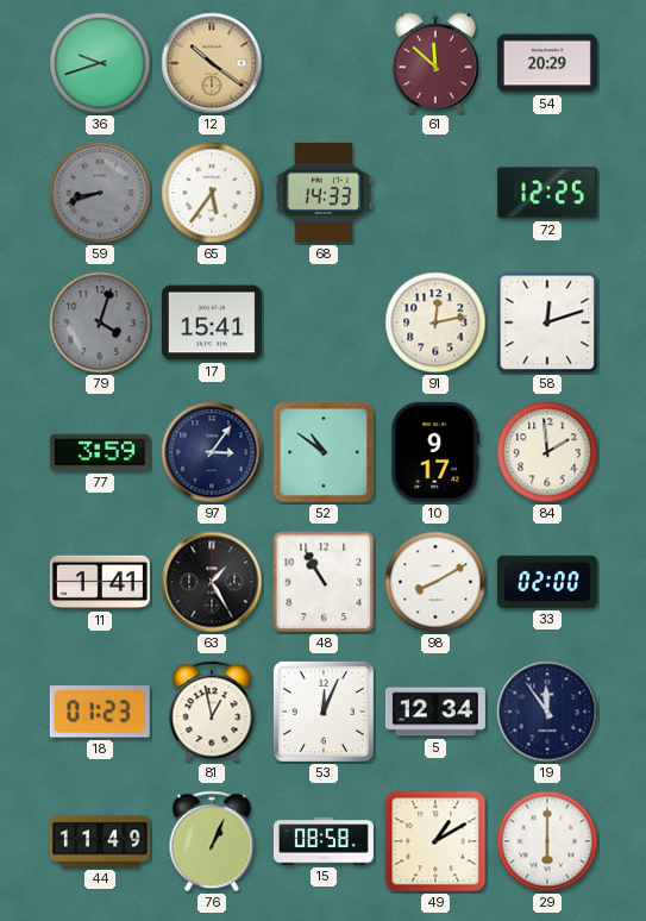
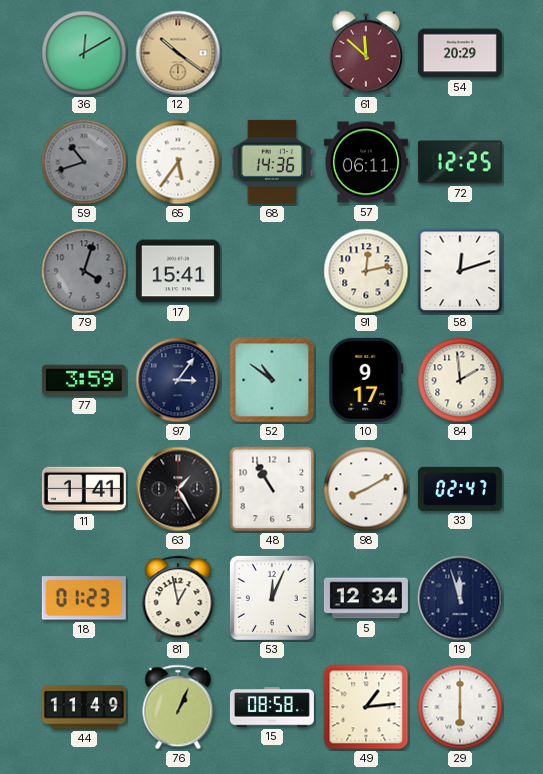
36: 9:42 -> 12:10
59: 8:42 -> 10:42
68: 14:33 -> 14:36
57: none -> 06:11
33: 02:00 -> 02:47
19: 11:54 -> 11:57
49: 1:10 -> 1:14
